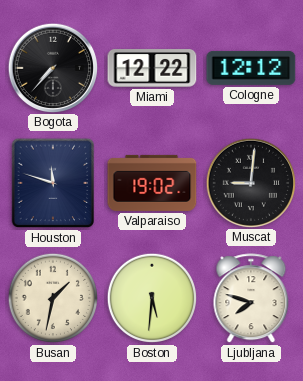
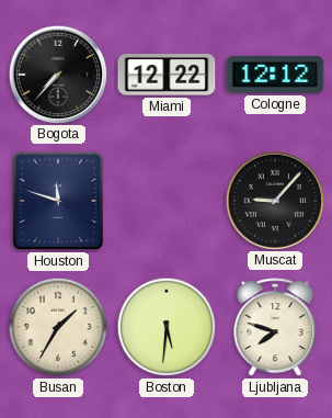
Valparaiso: 19:02 -> none
Muscat: 9:01 -> 9:07
Busan: 1:32 -> 1:35
